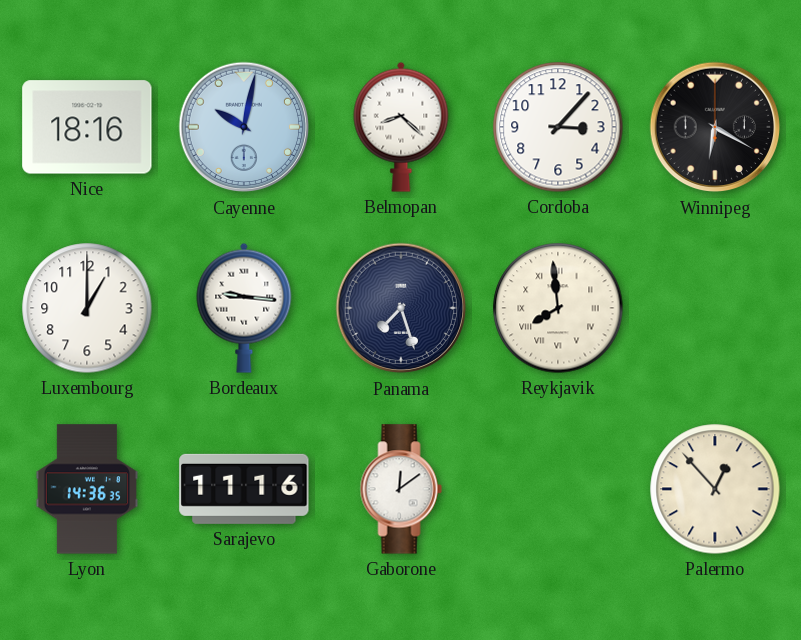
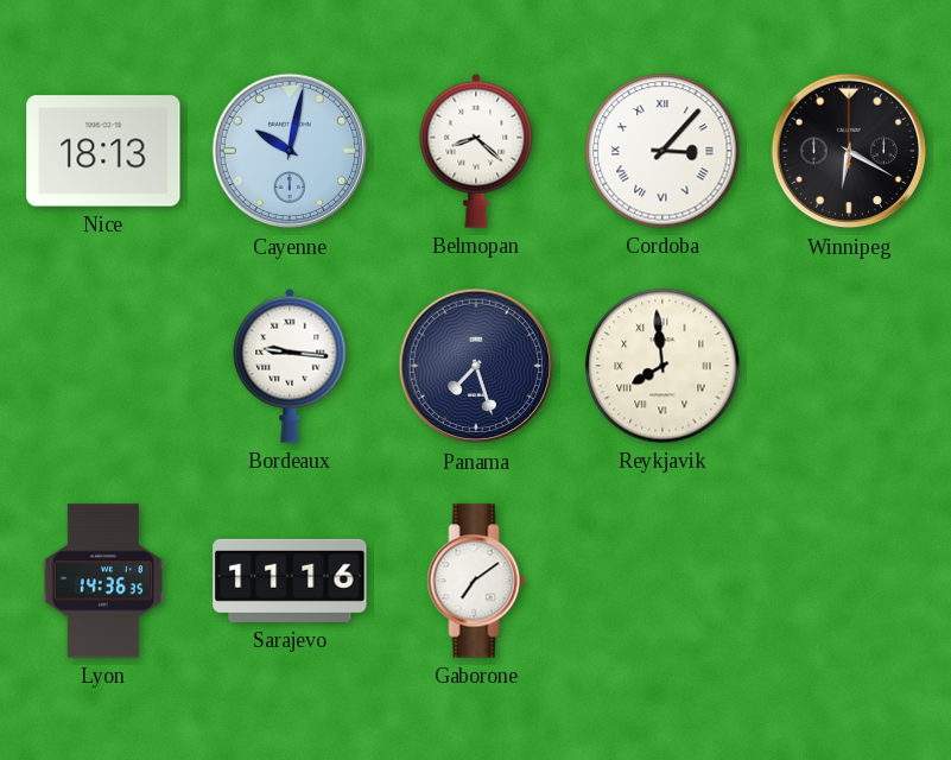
Nice: 18:16 -> 18:13
Cordoba numerals: Arabic -> Roman
Luxembourg: 1:00 -> none
Gaborone: 12:09 -> 7:09
Palermo: 12:53 -> none
